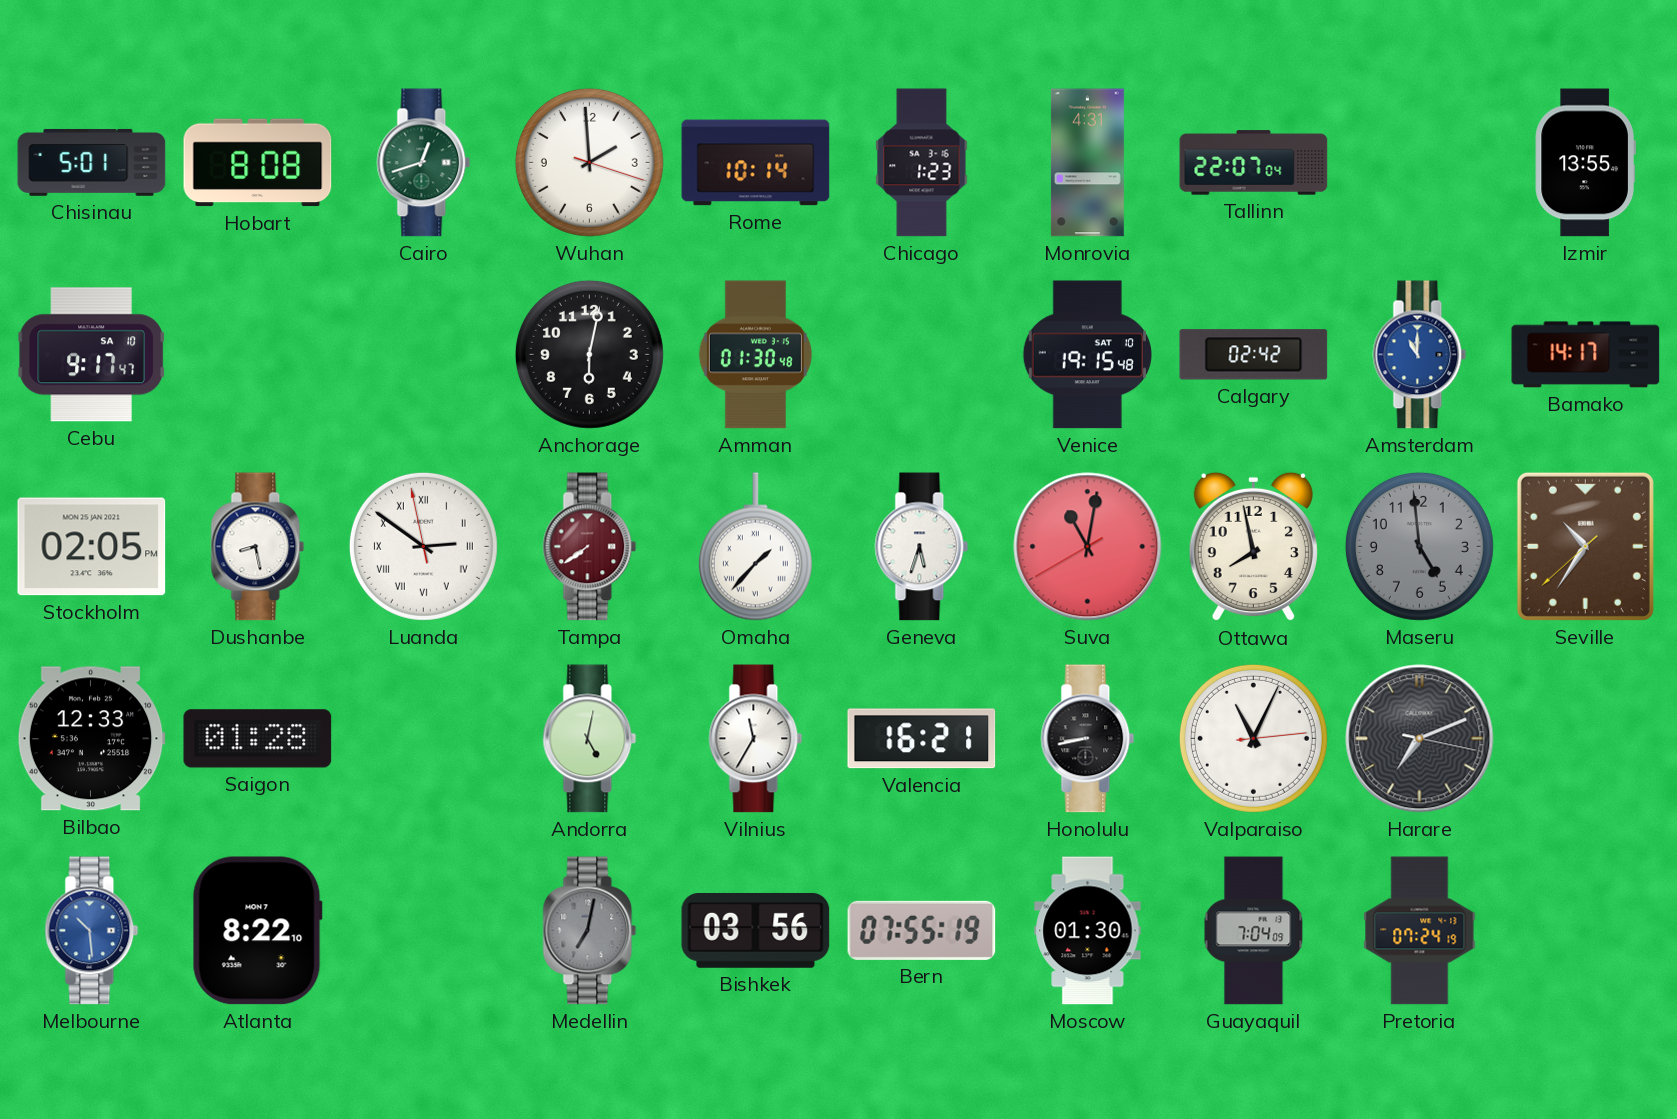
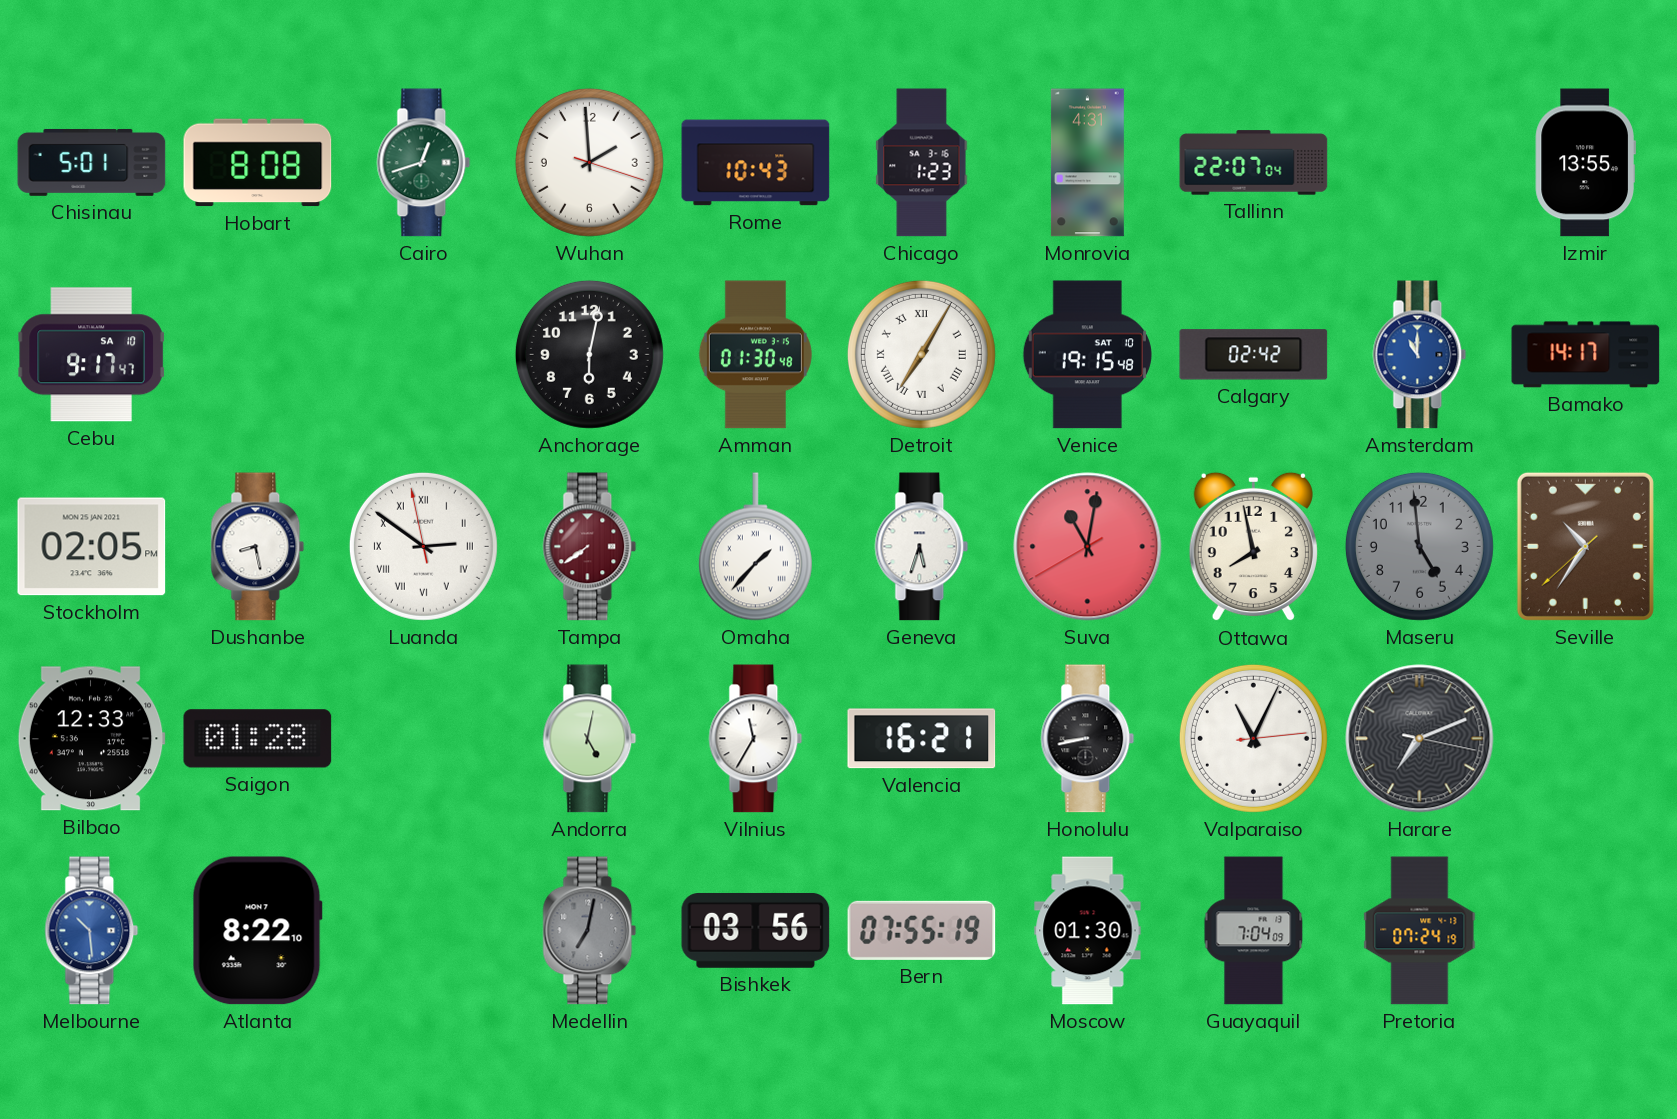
Rome: 10:14 -> 10:43
Detroit: none -> 7:05
